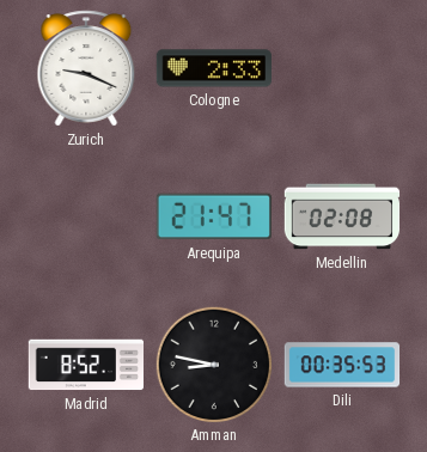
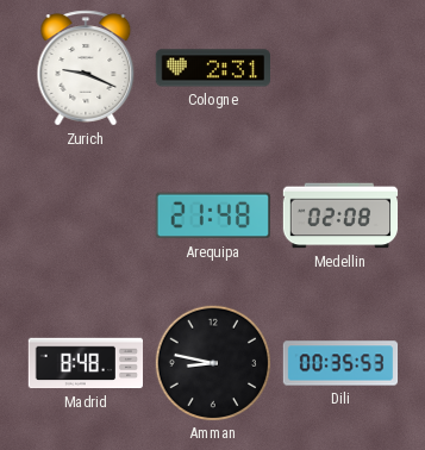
Cologne: 2:33 -> 2:31
Arequipa: 21:47 -> 21:48
Madrid: 8:52 -> 8:48
